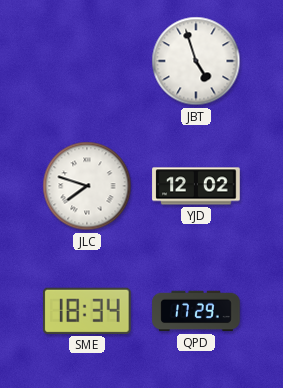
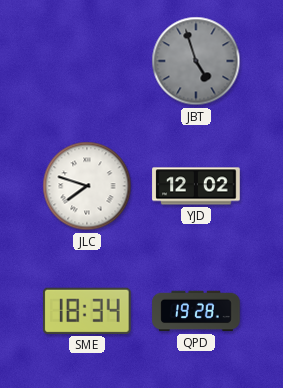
JBT dial: white -> grey
QPD: 17:29 -> 19:28
